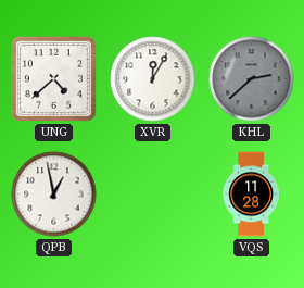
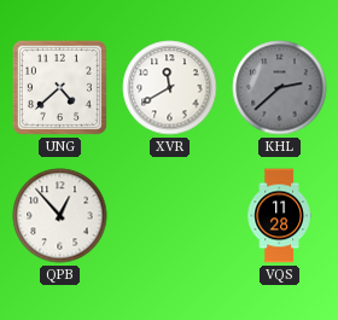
XVR: 12:05 -> 11:40
QPB: 12:58 -> 12:53
